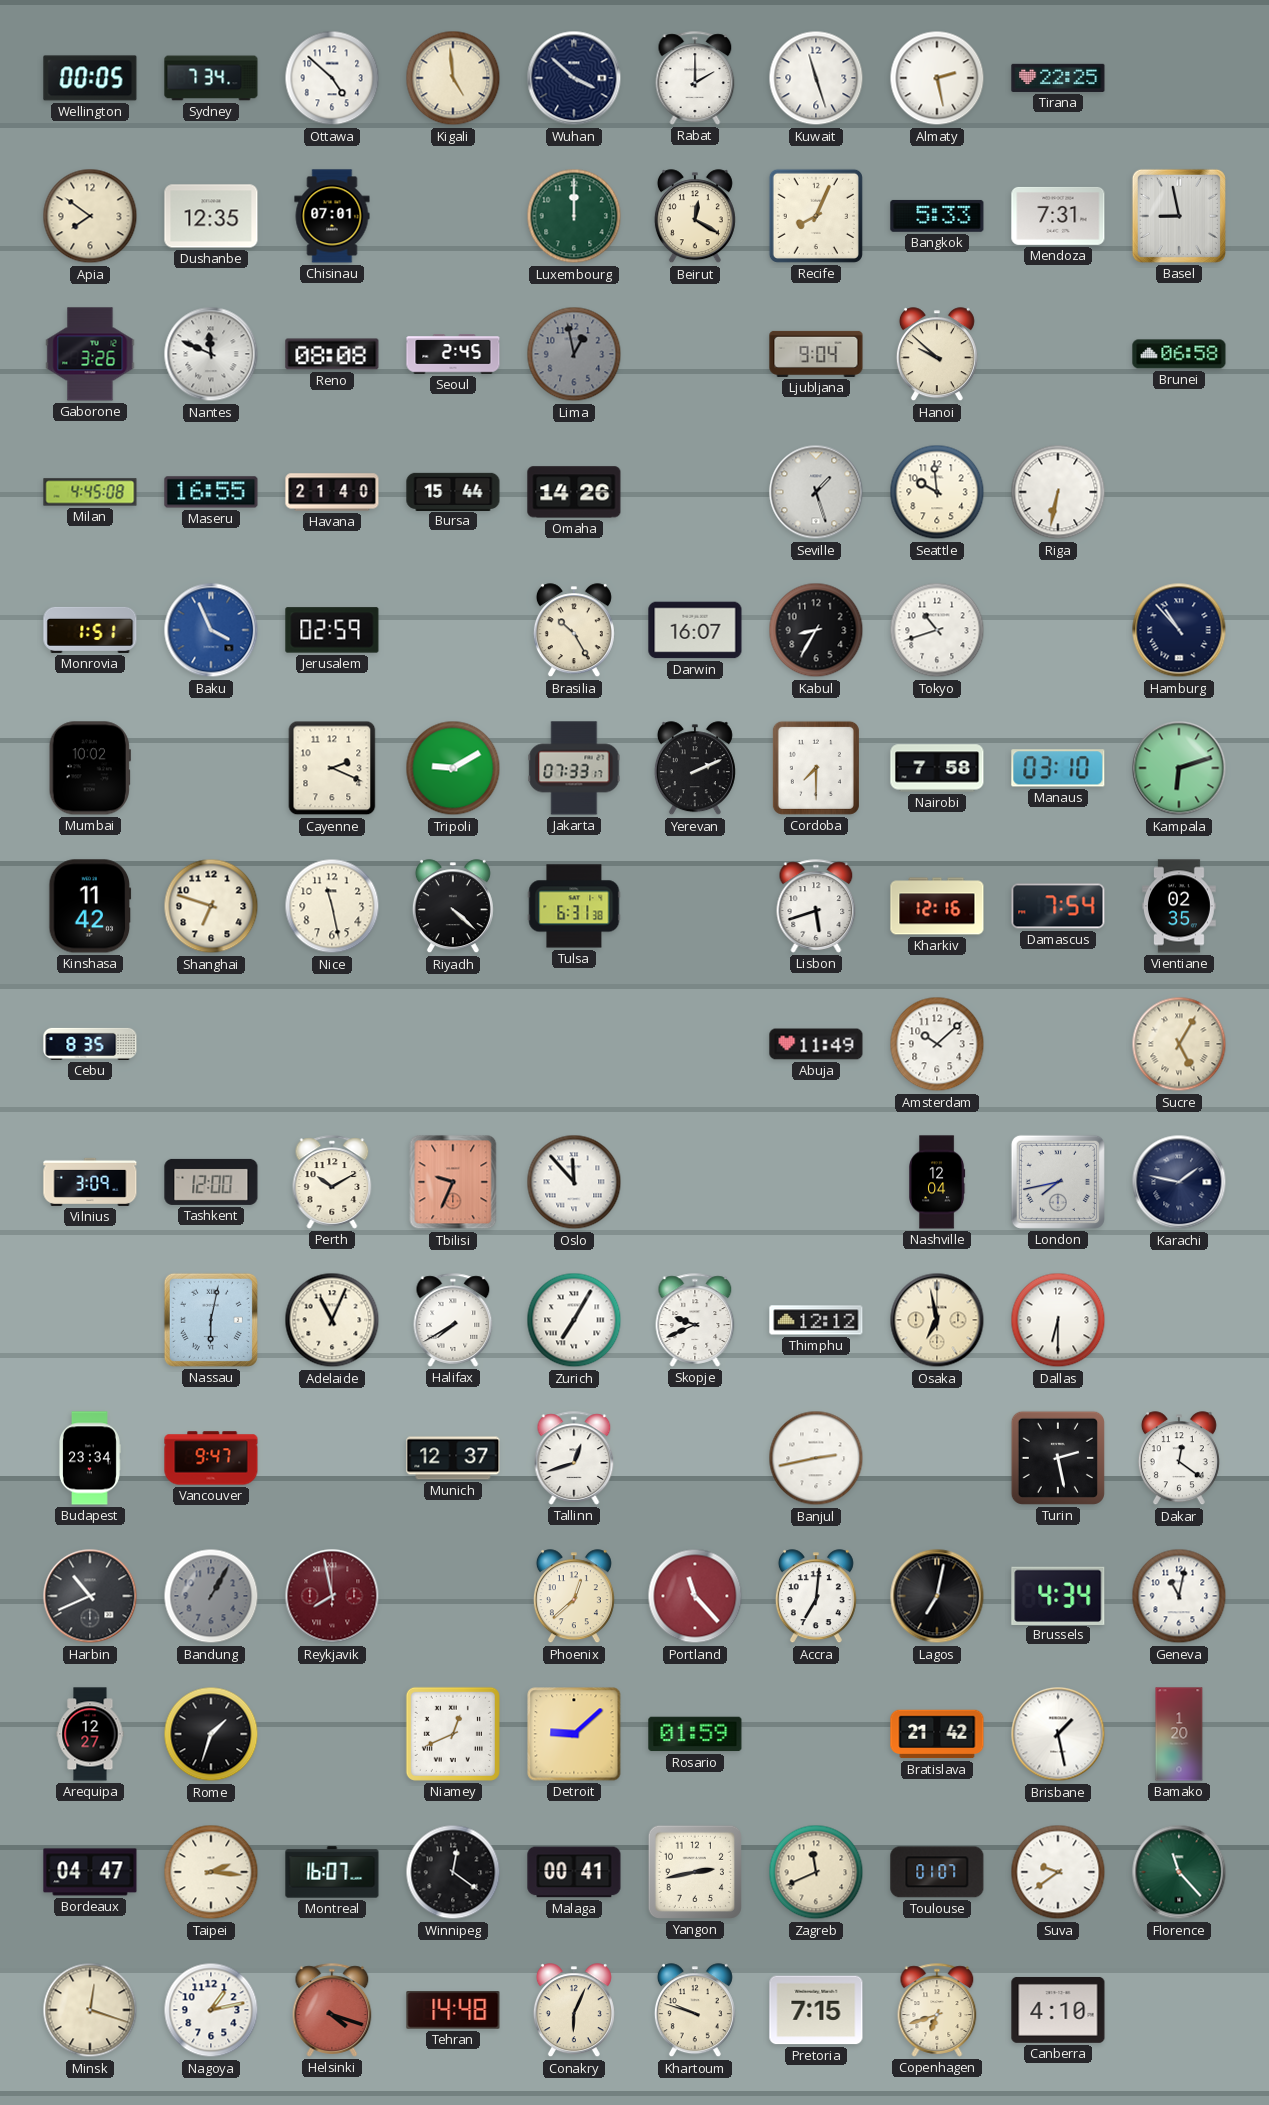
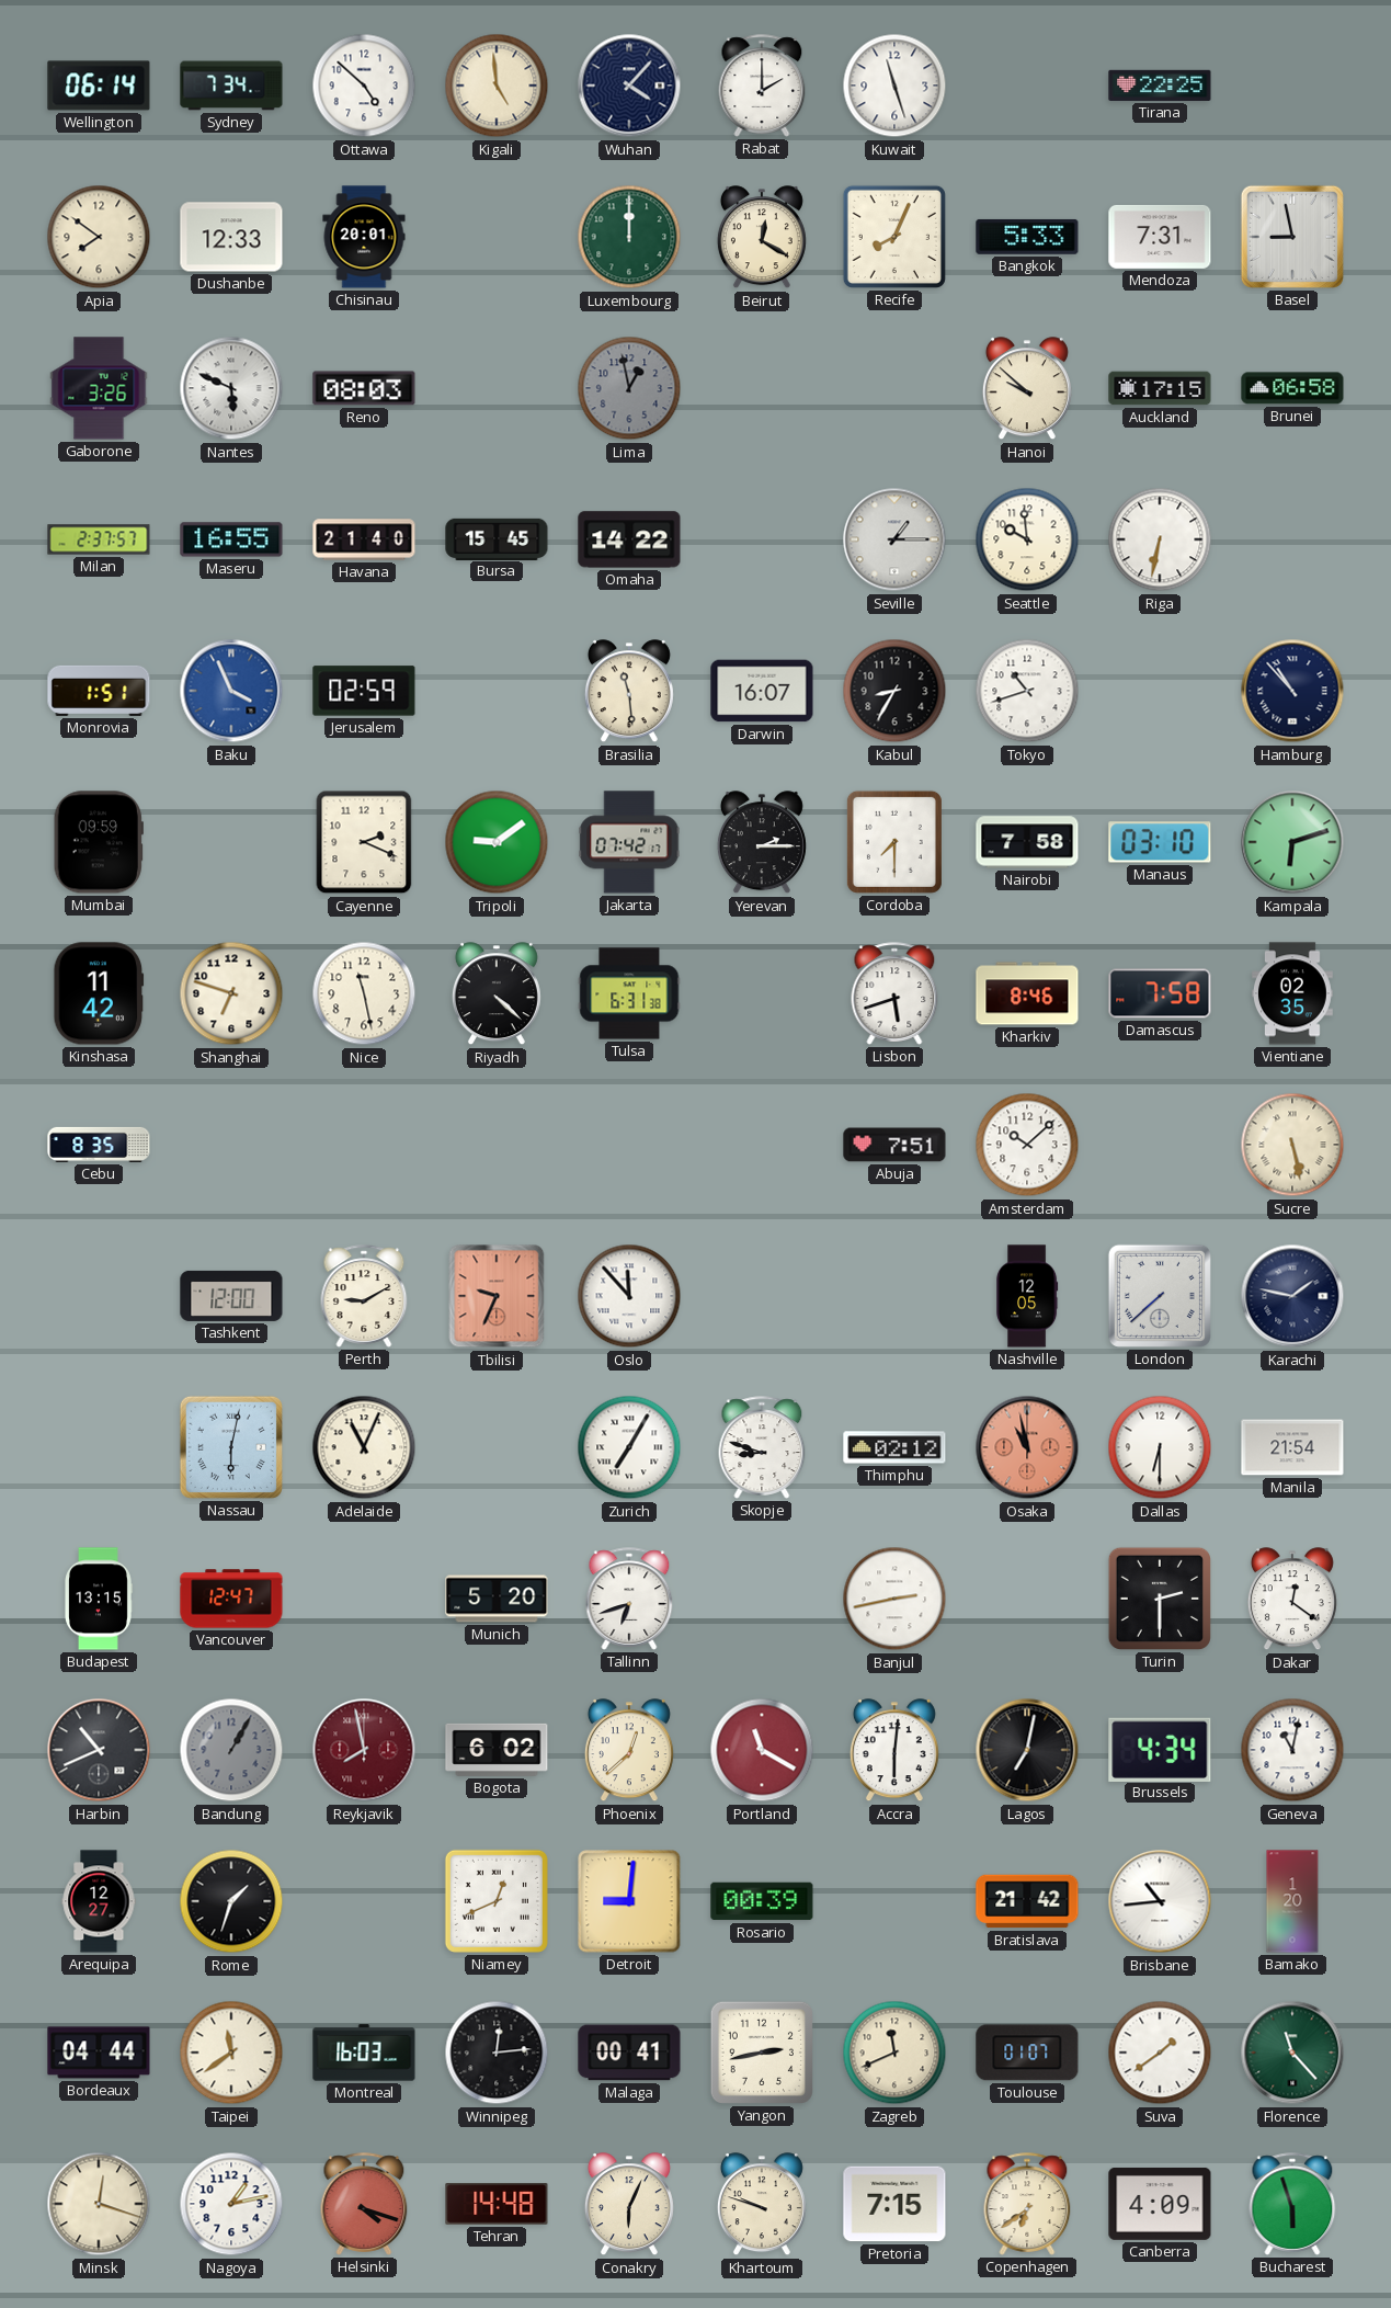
Wellington: 00:05 -> 06:14
Wuhan: 3:52 -> 4:07
Almaty: 2:28 -> none
Dushanbe: 12:35 -> 12:33
Chisinau: 07:01 -> 20:01
Nantes: 11:49 -> 5:49
Reno: 08:08 -> 08:03
Seoul: 2:45 -> none
Ljubljana: 9:04 -> none
Auckland: none -> 17:15
Milan: 4:45 -> 2:37
Bursa: 15:44 -> 15:45
Omaha: 14:26 -> 14:22
Seville: 1:27 -> 1:15
Brasilia: 10:25 -> 11:29
Mumbai: 10:02 -> 09:59
Tripoli: 9:10 -> 9:09
Jakarta: 07:33 -> 07:42
Yerevan: 2:11 -> 2:15
Kharkiv: 12:16 -> 8:46
Damascus: 7:54 -> 7:58
Abuja: 11:49 -> 7:51
Sucre: 5:05 -> 5:28
Vilnius: 3:09 -> none
Perth: 10:10 -> 9:10
Nashville: 12:04 -> 12:05
London: 7:43 -> 7:38
Halifax: 7:40 -> none
Skopje: 9:41 -> 8:48
Thimphu: 12:12 -> 02:12
Osaka: 6:58 -> 10:58
Osaka dial: cream -> salmon
Manila: none -> 21:54
Budapest: 23:34 -> 13:15
Vancouver: 9:47 -> 12:47
Munich: 12:37 -> 5:20
Tallinn: 12:42 -> 6:42
Turin: 2:28 -> 2:30
Bogota: none -> 6:02
Portland: 11:23 -> 11:20
Accra: 7:01 -> 6:01
Detroit: 9:08 -> 9:01
Rosario: 01:59 -> 00:39
Brisbane: 1:28 -> 10:44
Bordeaux: 04:47 -> 04:44
Taipei: 2:16 -> 11:39
Montreal: 16:07 -> 16:03
Winnipeg: 12:21 -> 12:14
Suva: 9:39 -> 1:39
Copenhagen: 6:42 -> 6:39
Canberra: 4:10 -> 4:09
Bucharest: none -> 5:57
